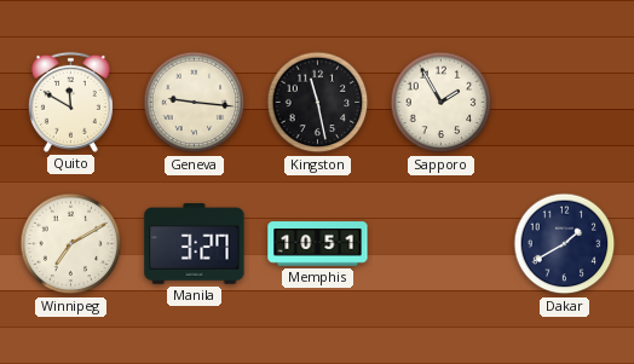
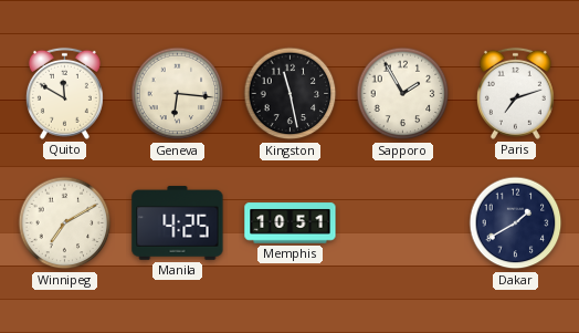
Geneva: 9:16 -> 6:16
Paris: none -> 7:12
Manila: 3:27 -> 4:25
